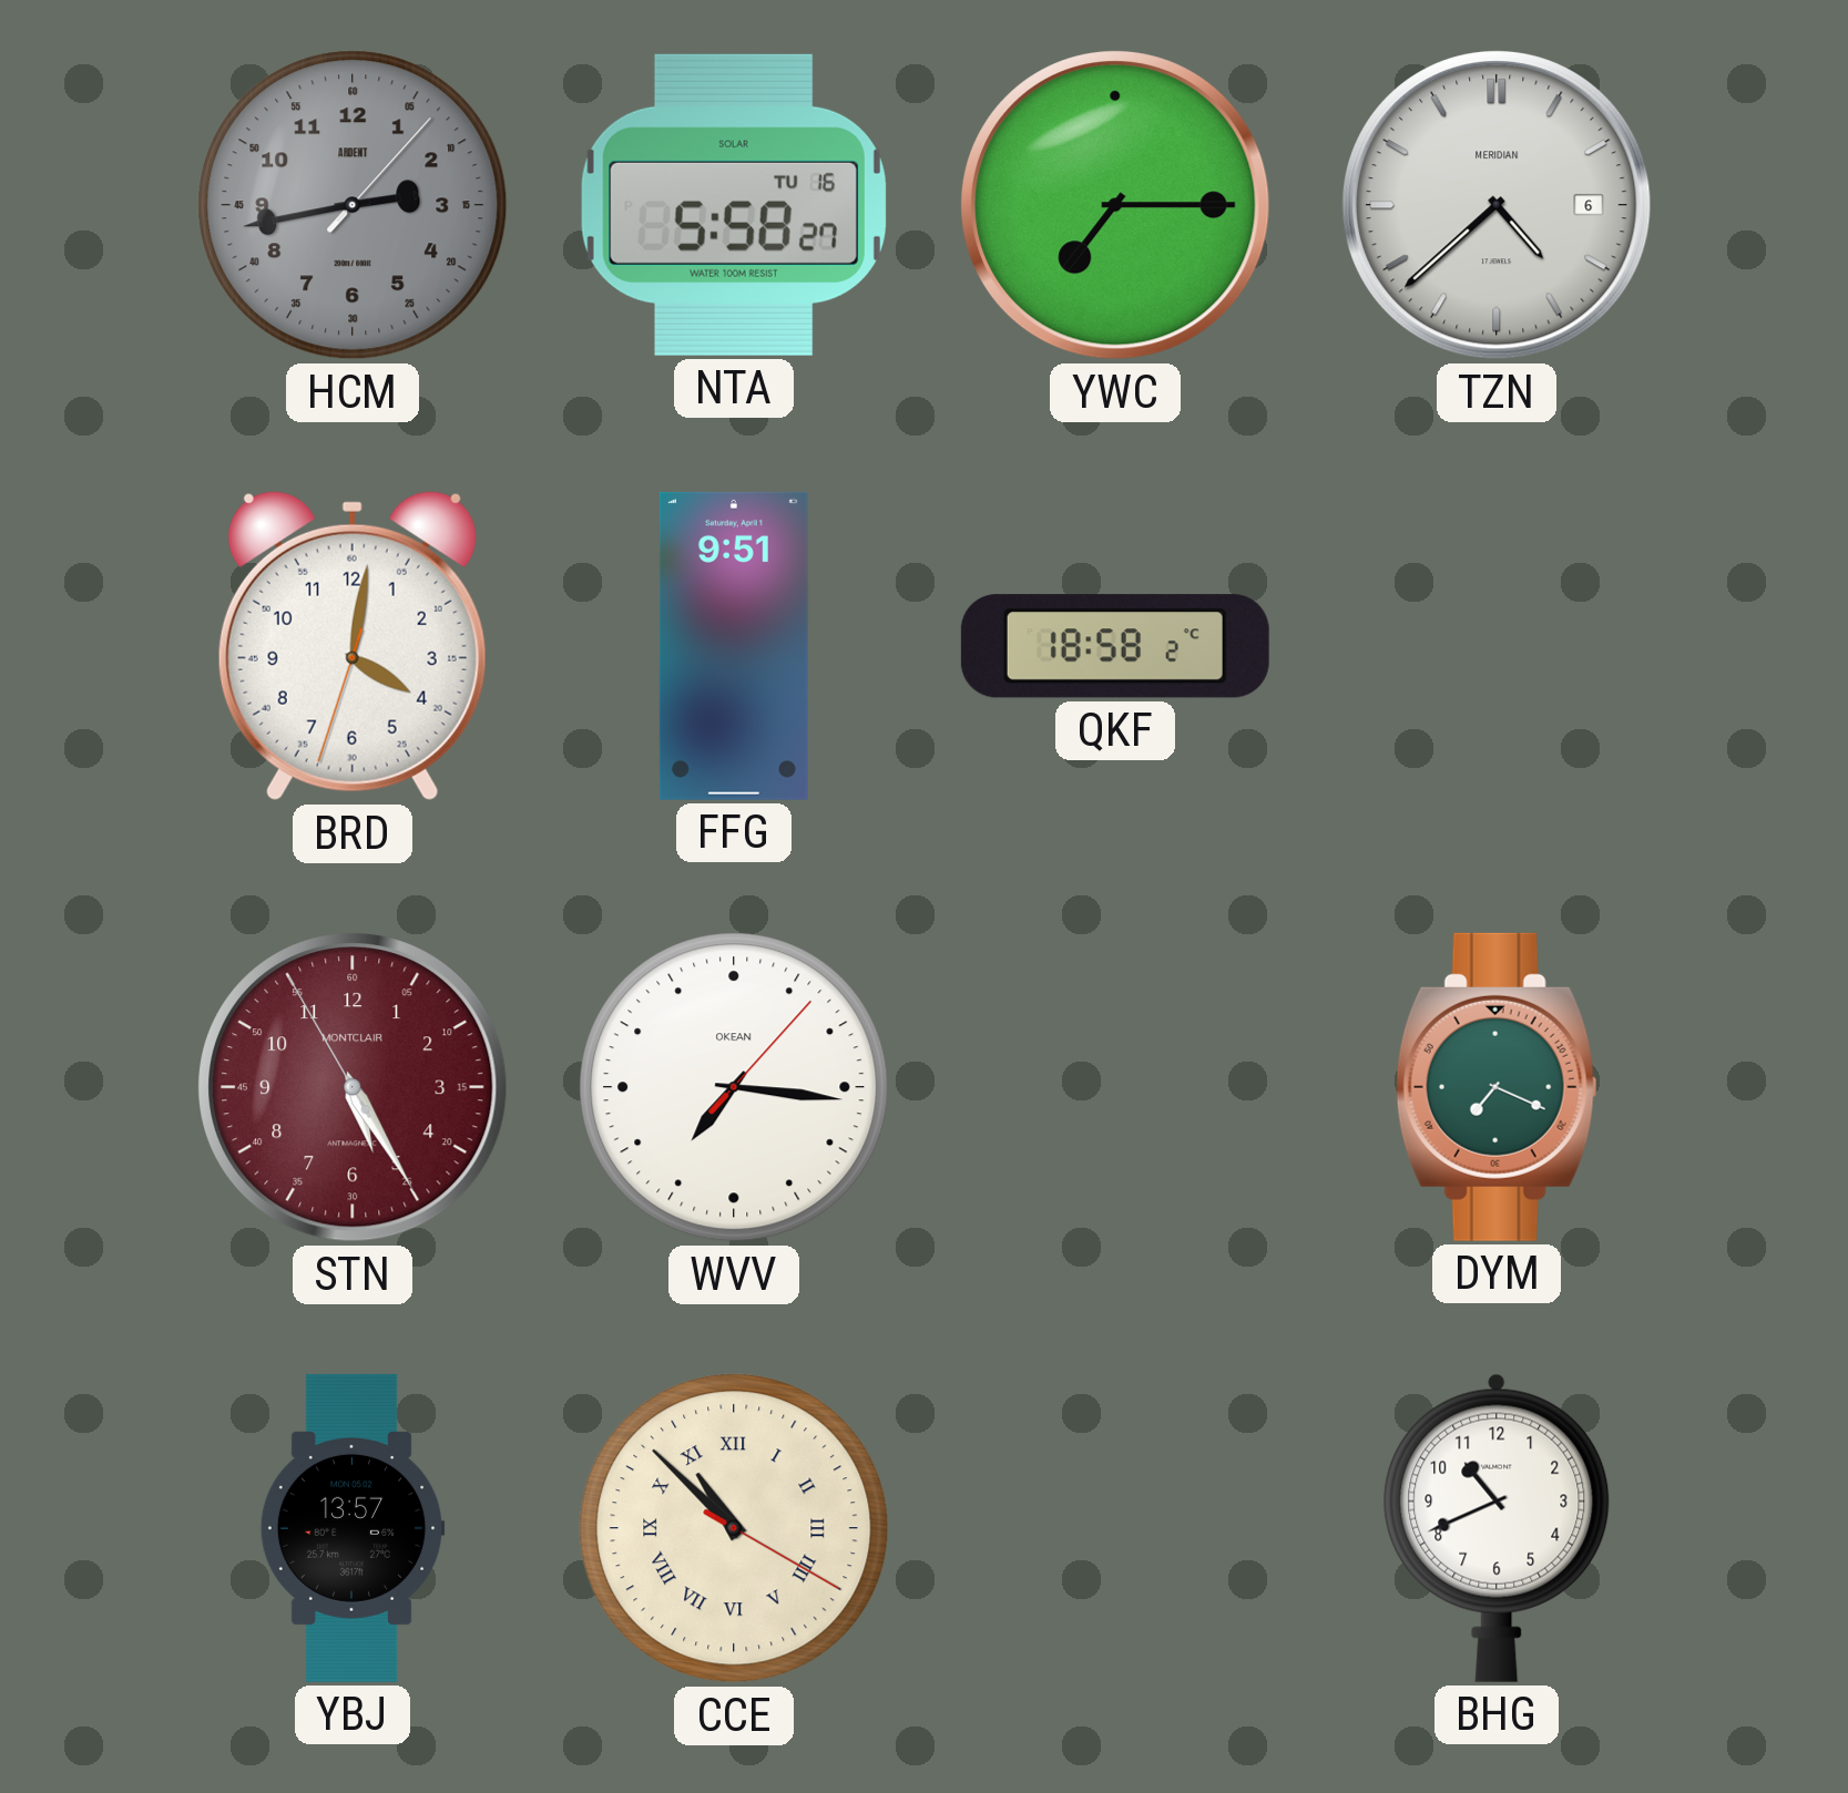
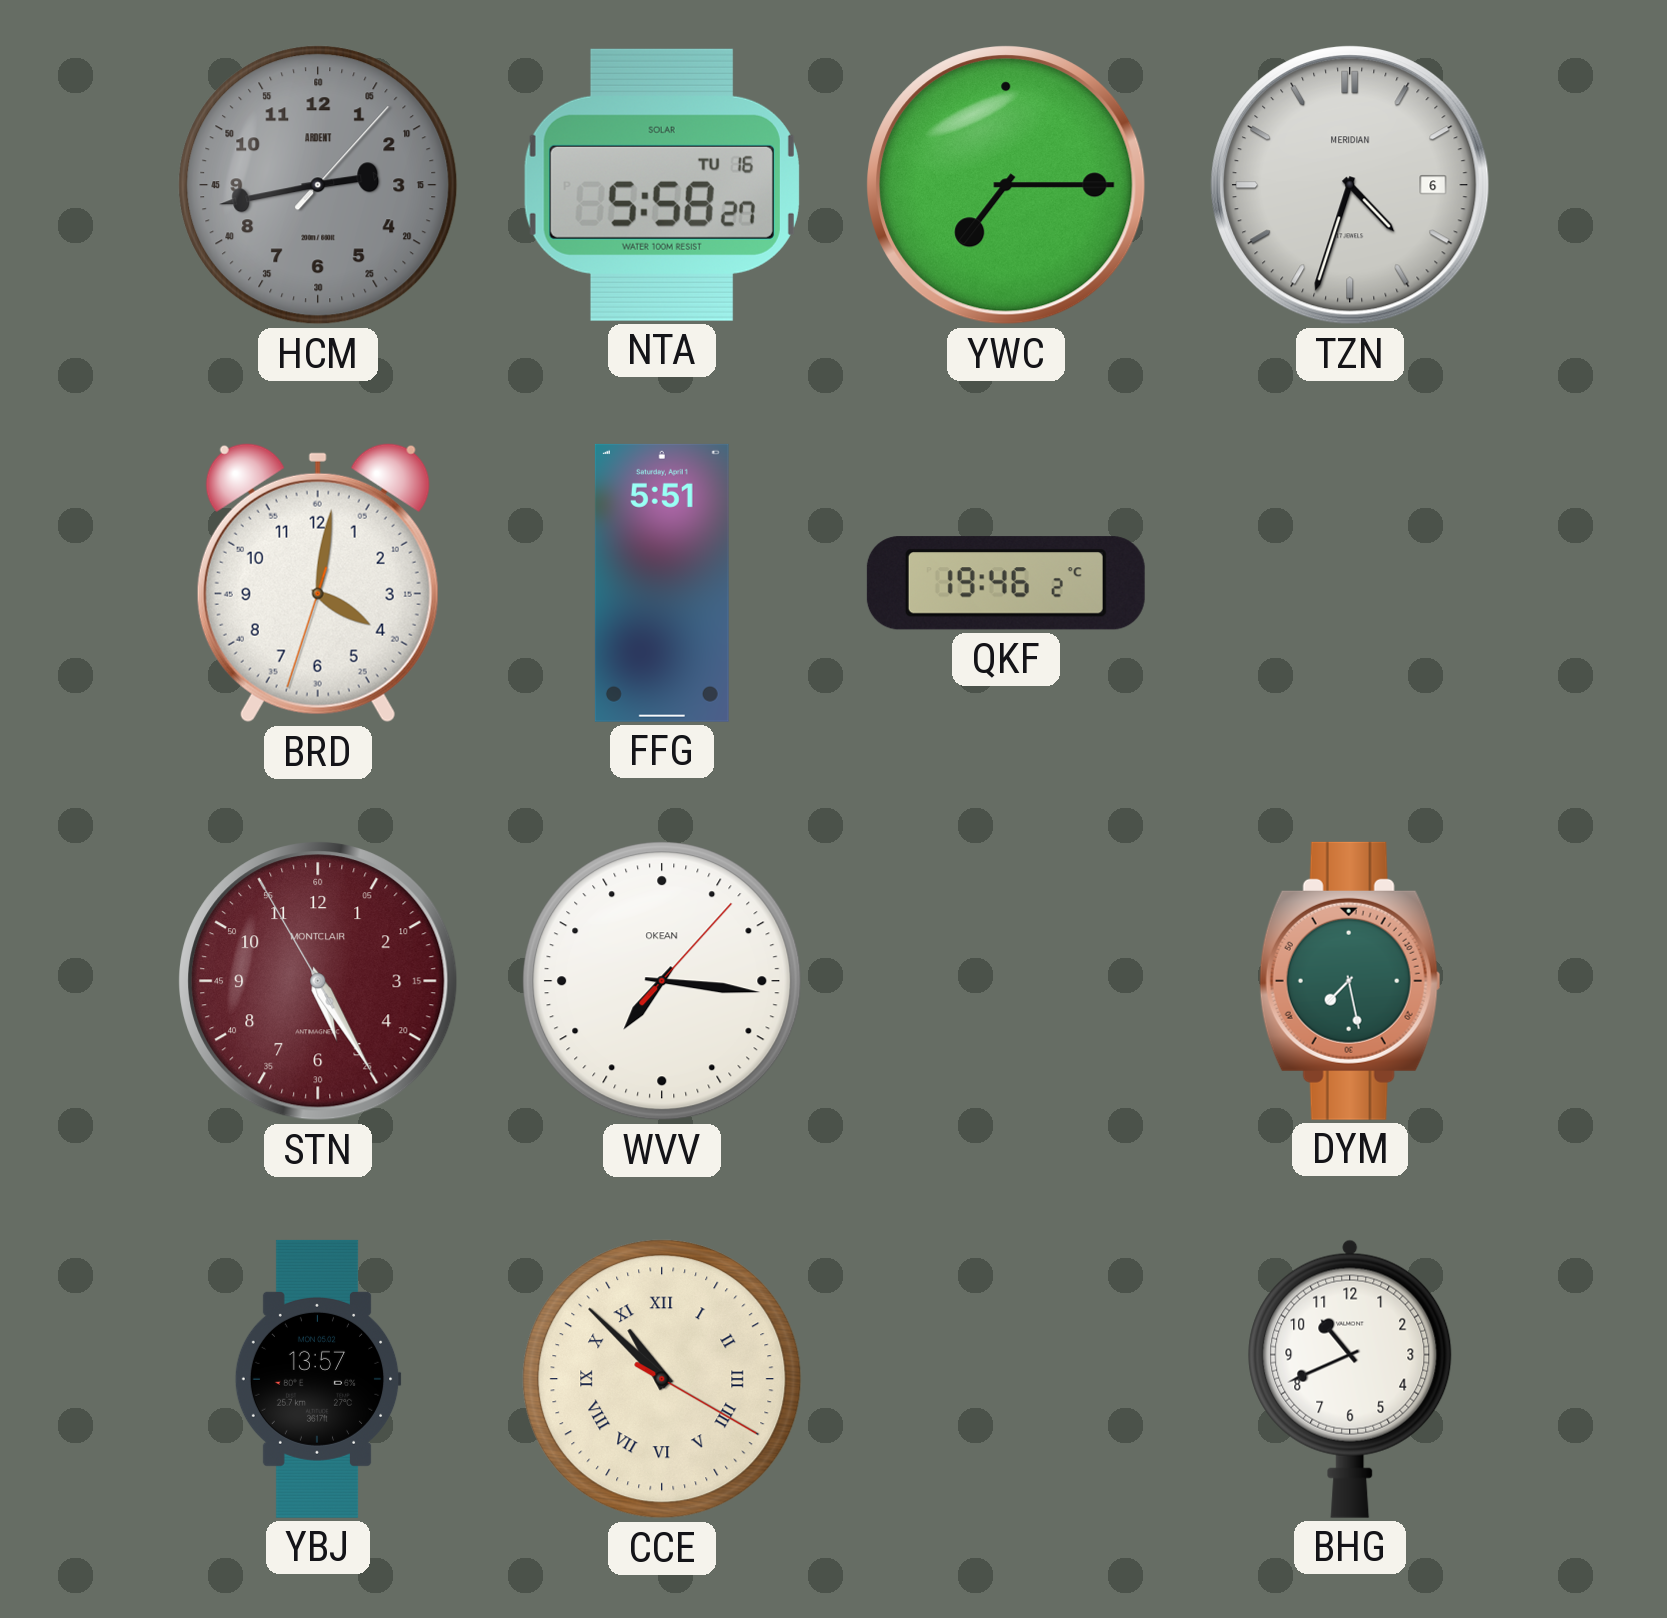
TZN: 4:38 -> 4:33
FFG: 9:51 -> 5:51
QKF: 18:58 -> 19:46
DYM: 7:19 -> 7:28
